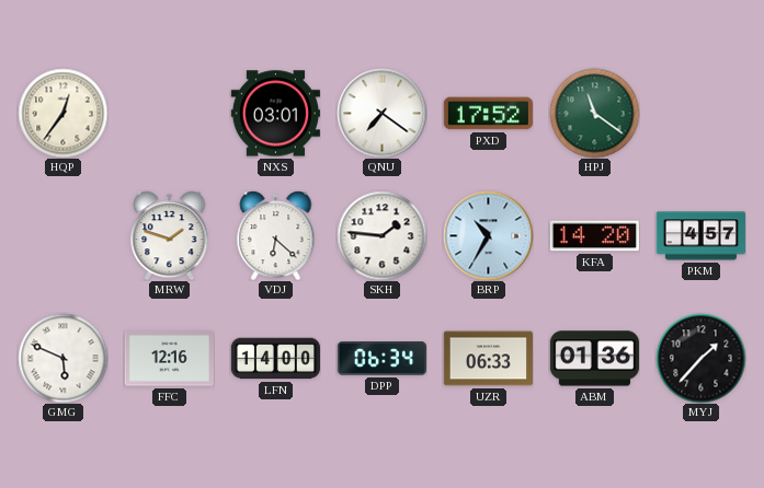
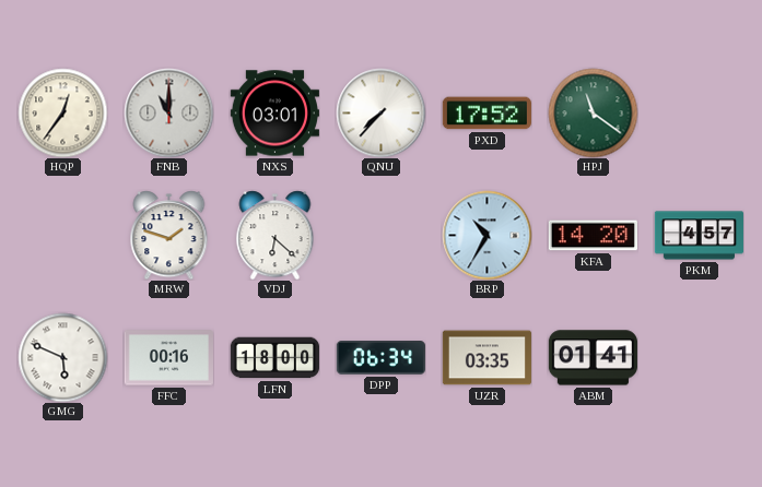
FNB: none -> 11:00
QNU: 7:21 -> 7:37
SKH: 1:46 -> none
FFC: 12:16 -> 00:16
LFN: 14:00 -> 18:00
UZR: 06:33 -> 03:35
ABM: 01:36 -> 01:41
MYJ: 1:37 -> none
